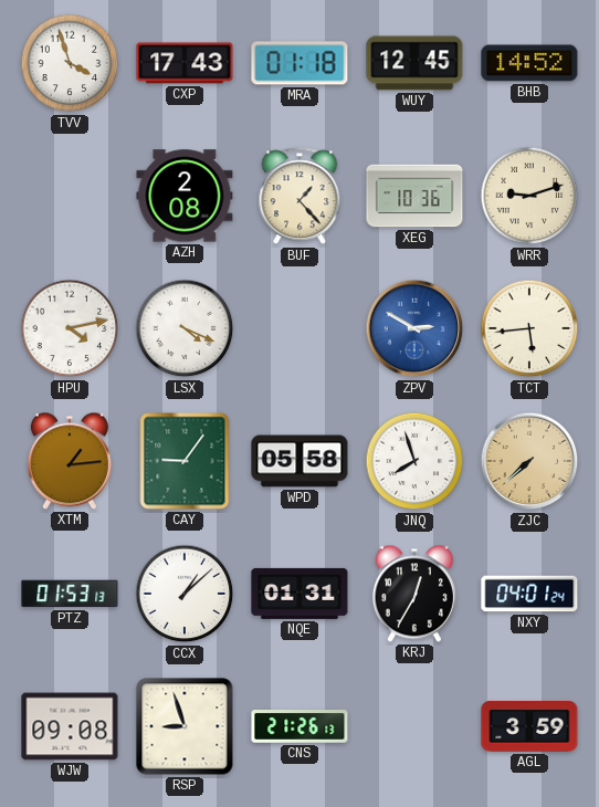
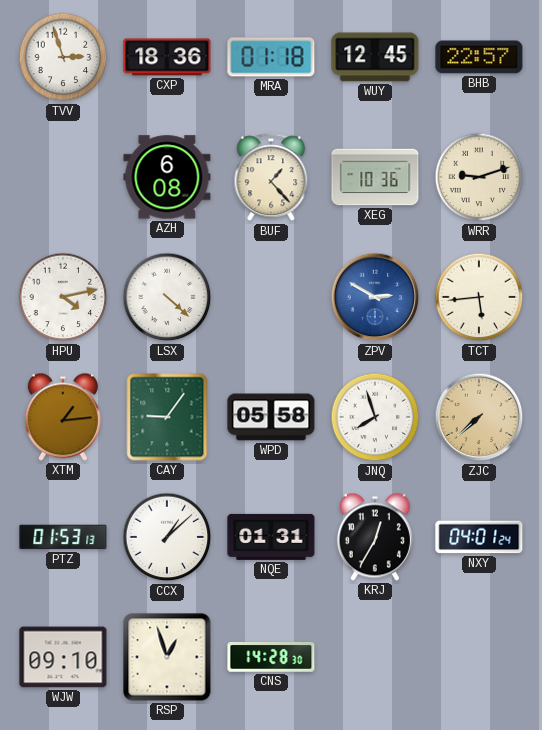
TVV: 3:57 -> 2:57
CXP: 17:43 -> 18:36
BHB: 14:52 -> 22:57
AZH: 2:08 -> 6:08
LSX: 4:19 -> 4:22
WJW: 09:08 -> 09:10
RSP: 8:57 -> 12:57
CNS: 21:26 -> 14:28
AGL: 3:59 -> none
